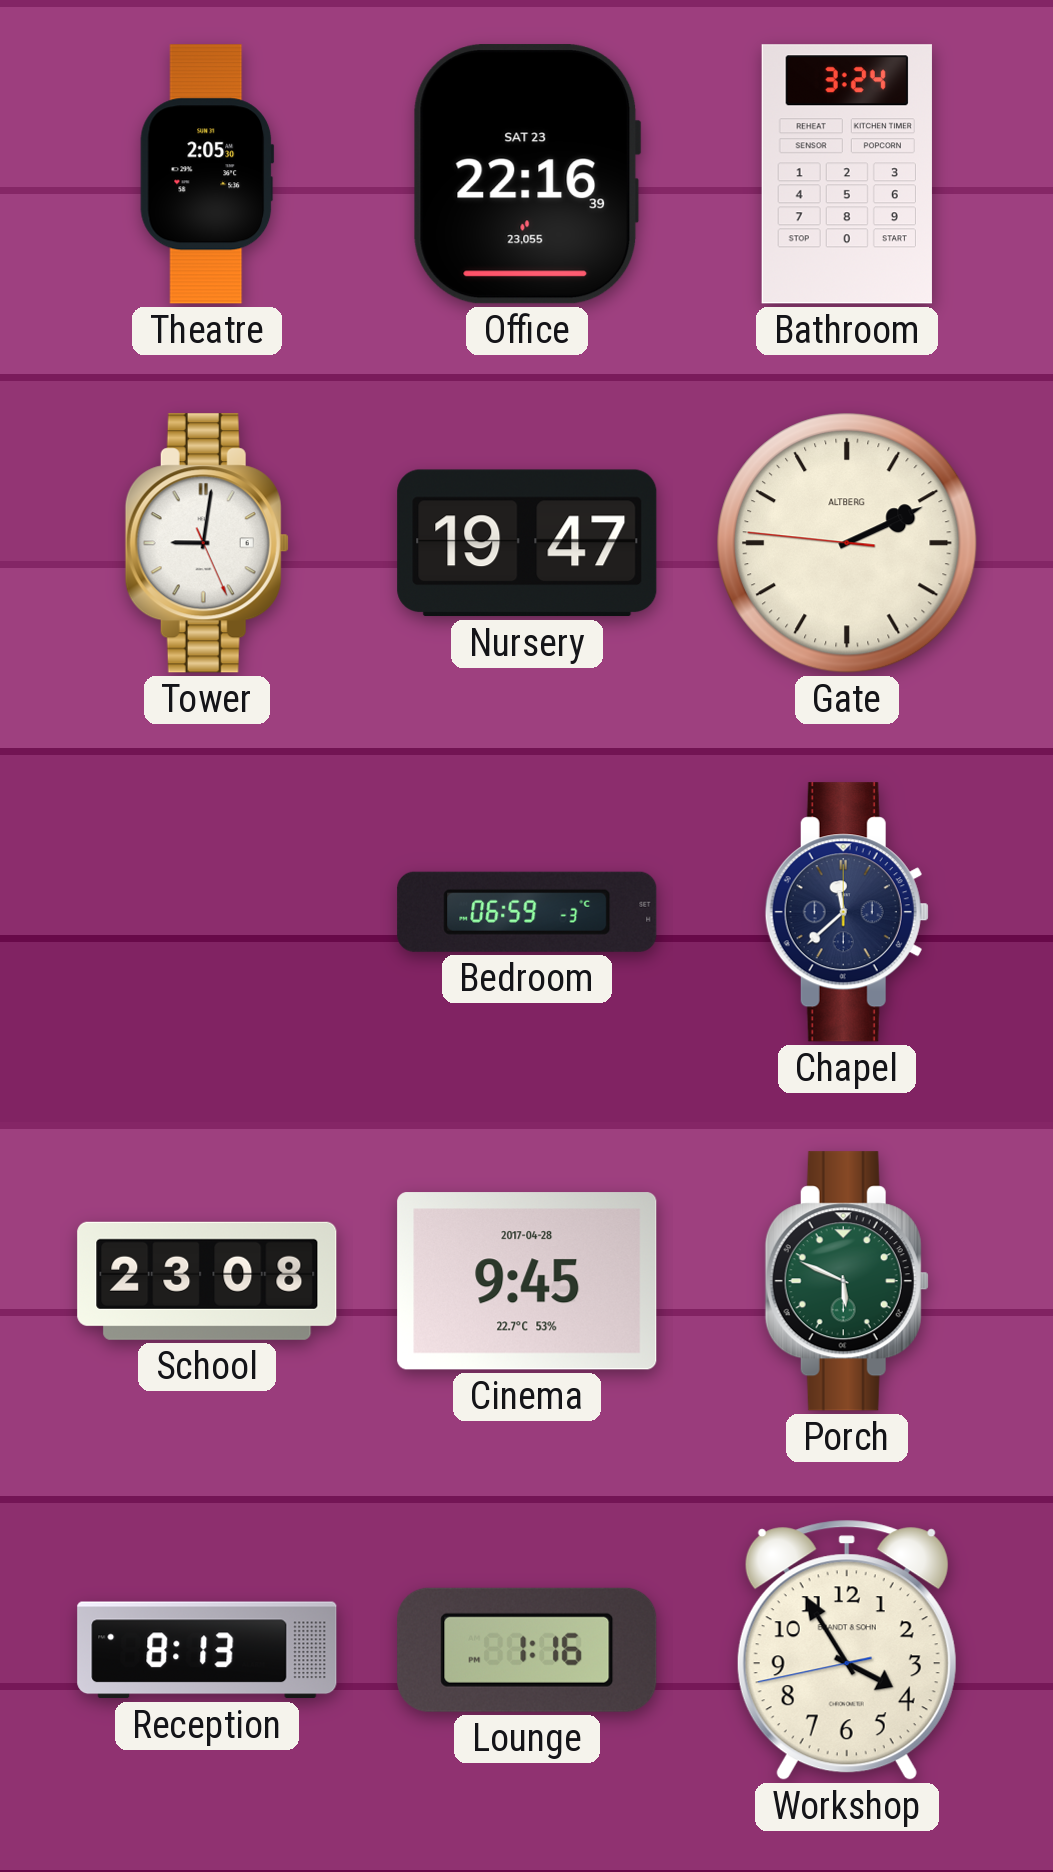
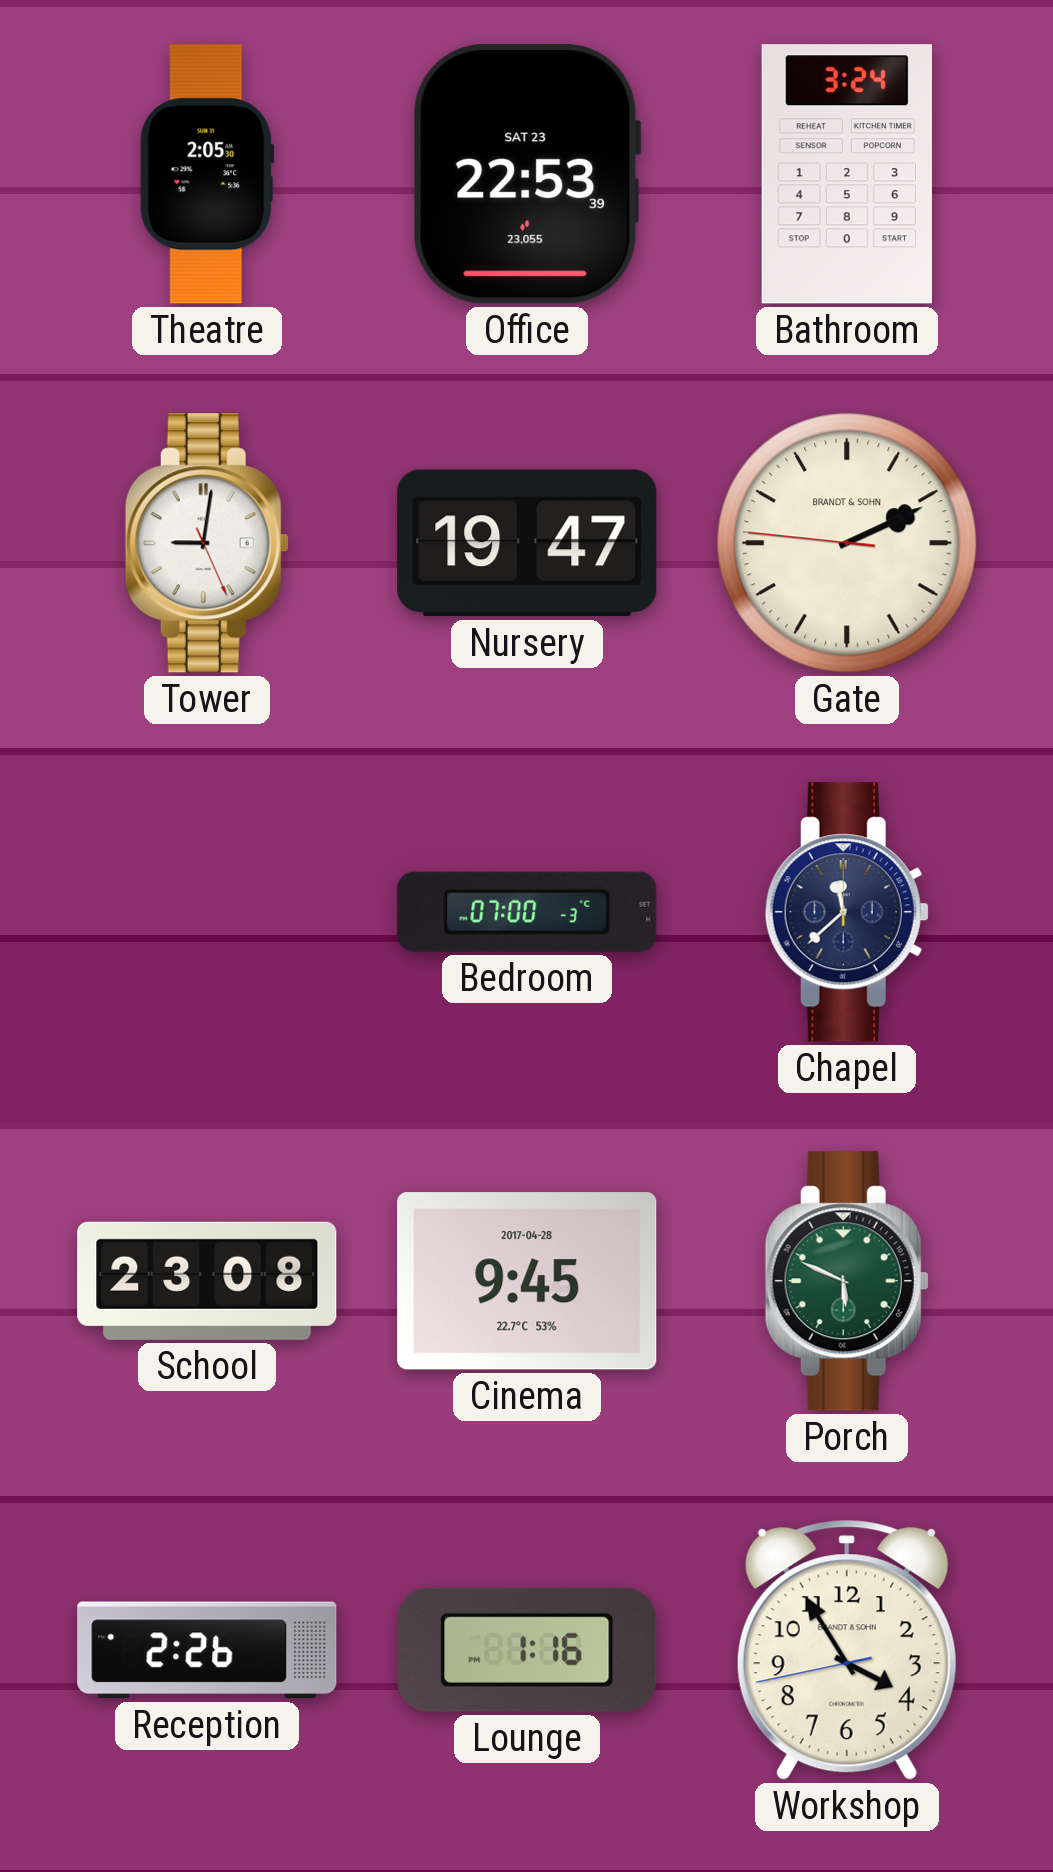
Office: 22:16 -> 22:53
Gate brand: ALTBERG -> BRANDT & SOHN
Bedroom: 06:59 -> 07:00
Reception: 8:13 -> 2:26
